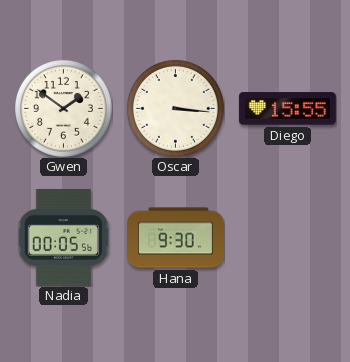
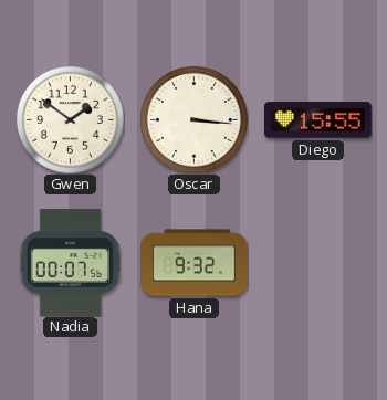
Nadia: 00:05 -> 00:07
Hana: 9:30 -> 9:32
